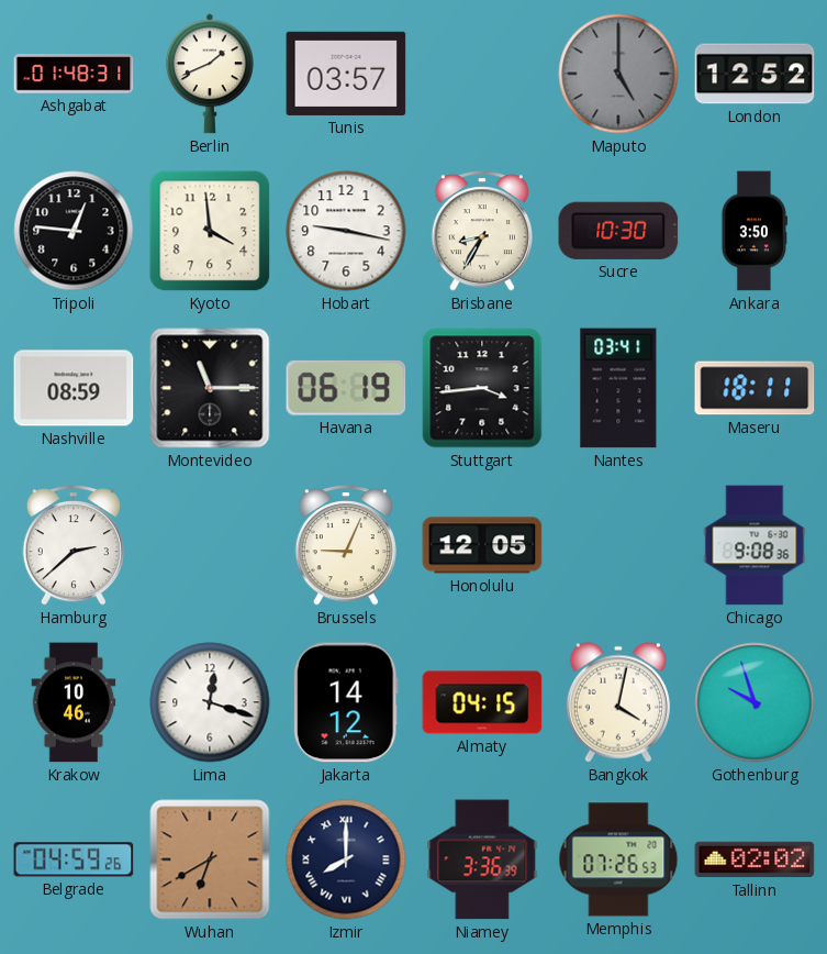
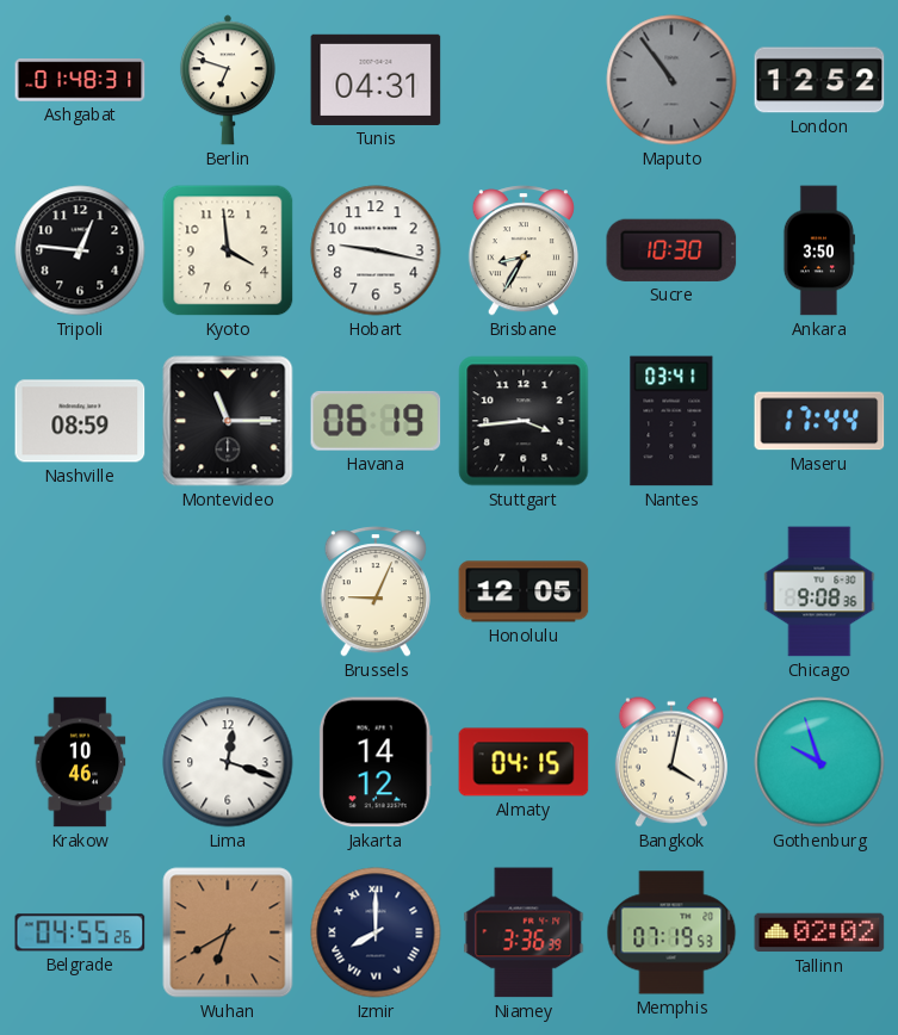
Berlin: 1:41 -> 6:48
Tunis: 03:57 -> 04:31
Maputo: 5:00 -> 10:54
Maseru: 18:11 -> 17:44
Hamburg: 2:38 -> none
Belgrade: 04:59 -> 04:55
Memphis: 07:26 -> 07:19
